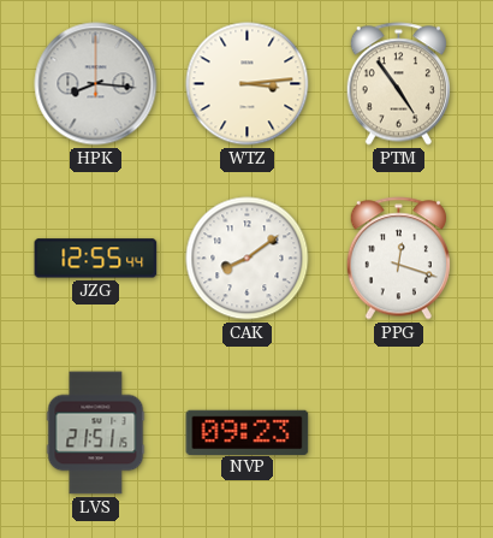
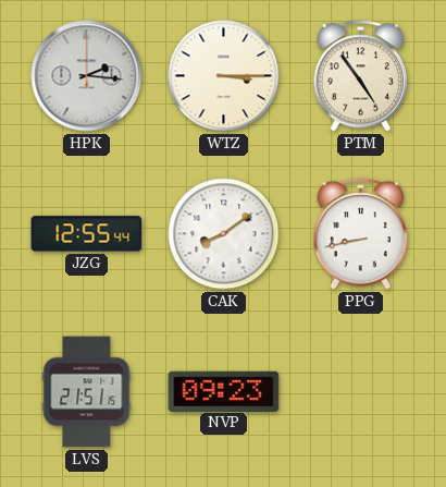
HPK: 8:16 -> 2:16
WTZ: 3:14 -> 3:15
PPG: 12:18 -> 8:43
